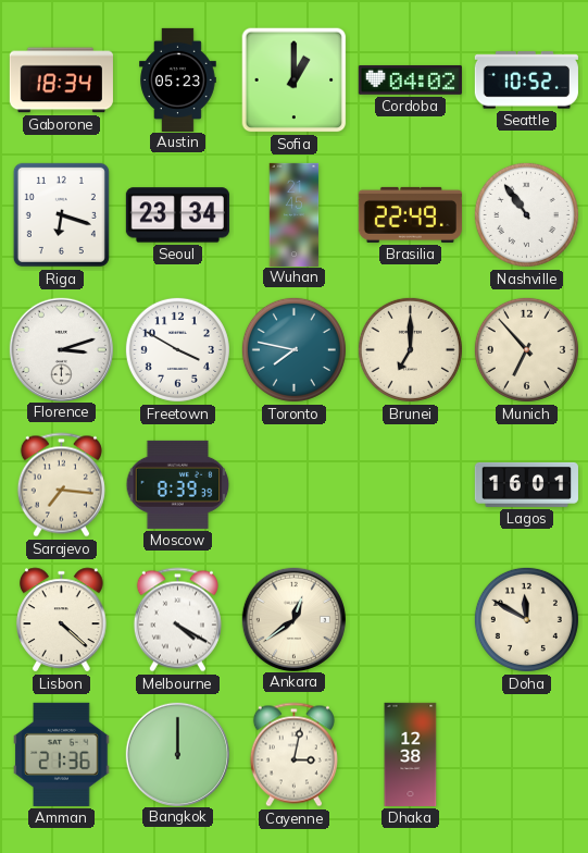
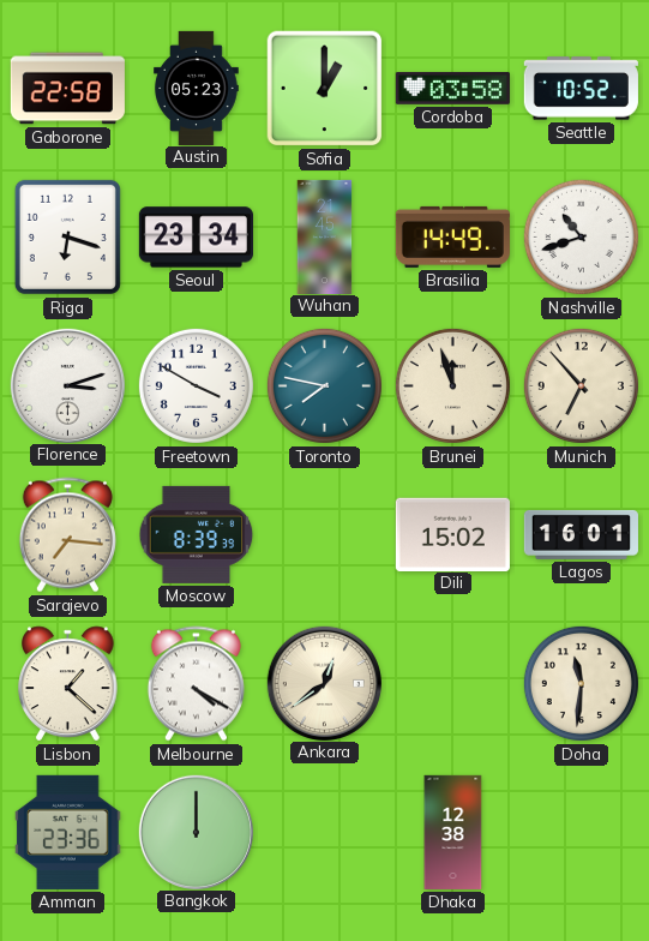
Gaborone: 18:34 -> 22:58
Cordoba: 04:02 -> 03:58
Brasilia: 22:49 -> 14:49
Nashville: 10:54 -> 10:42
Brunei: 7:00 -> 11:57
Dili: none -> 15:02
Lisbon: 4:22 -> 1:22
Doha: 11:50 -> 11:31
Amman: 21:36 -> 23:36
Cayenne: 3:02 -> none
